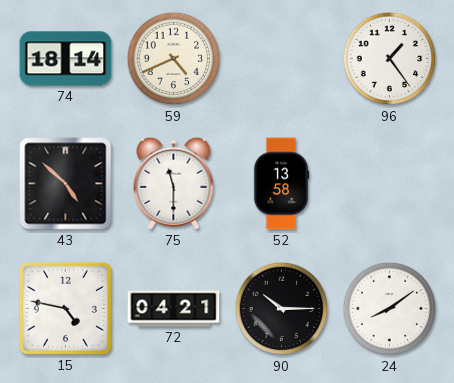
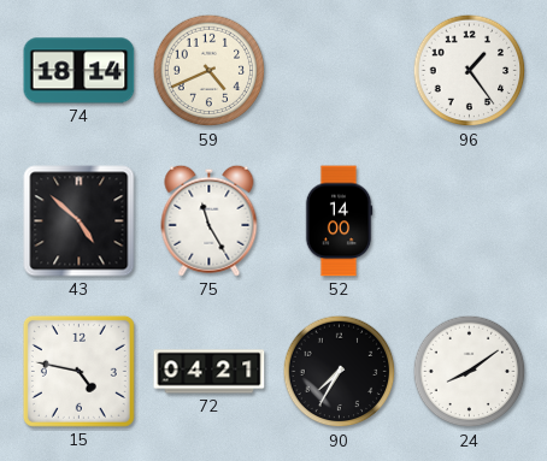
75: 11:30 -> 11:25
52: 13:58 -> 14:00
90: 10:15 -> 7:35
